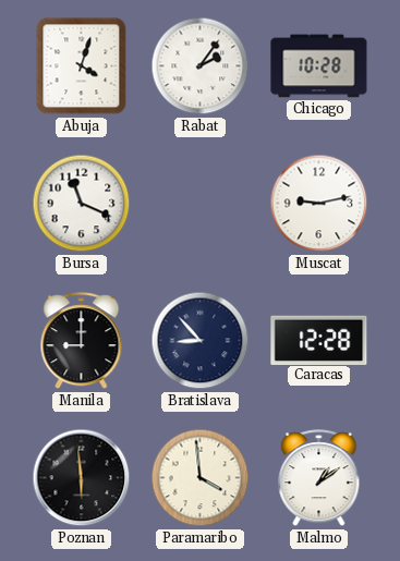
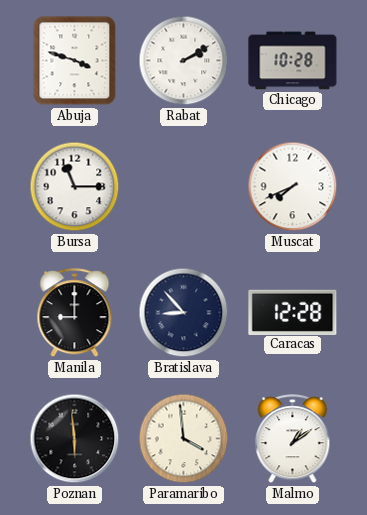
Abuja: 4:03 -> 3:48
Rabat: 2:06 -> 2:10
Bursa: 11:19 -> 11:15
Muscat: 9:13 -> 7:41
